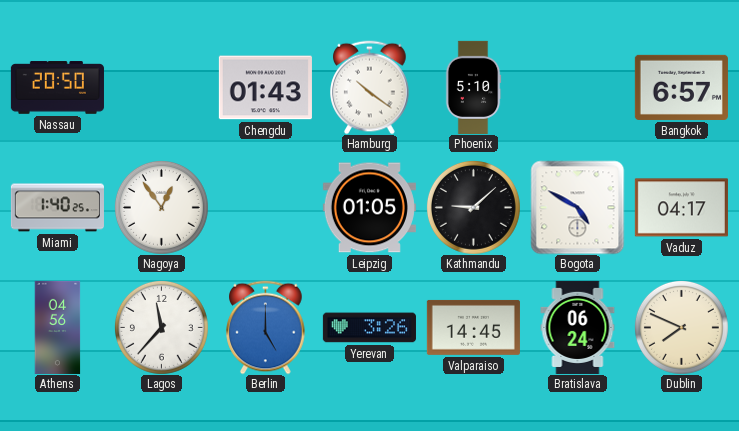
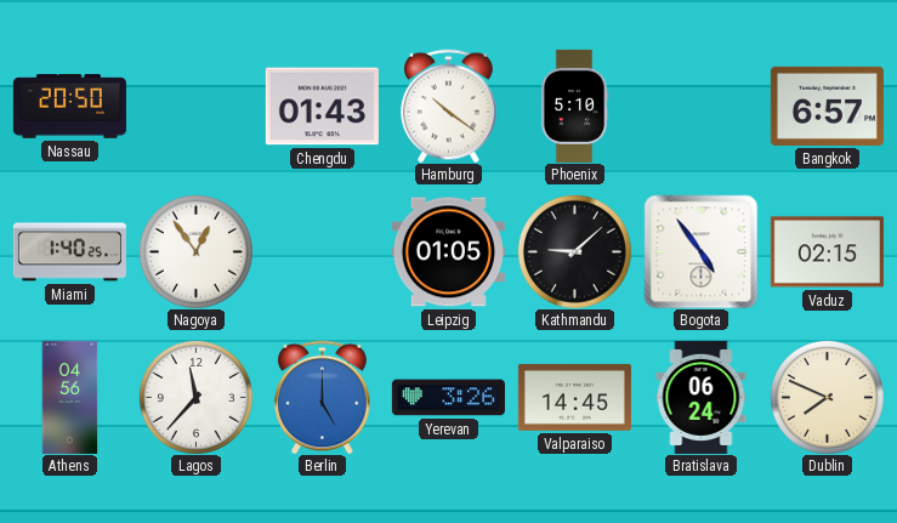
Bogota: 4:50 -> 4:54
Vaduz: 04:17 -> 02:15
